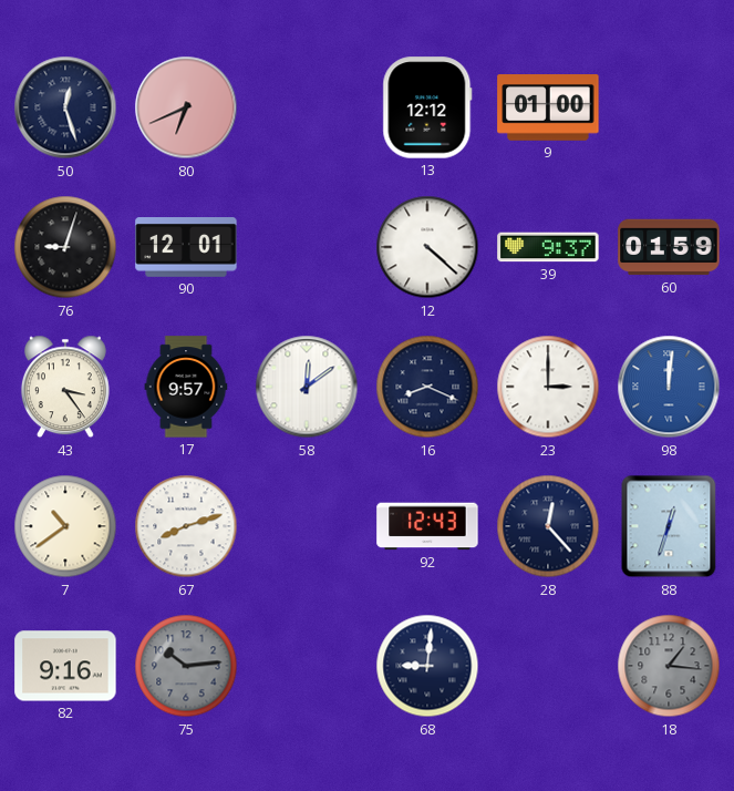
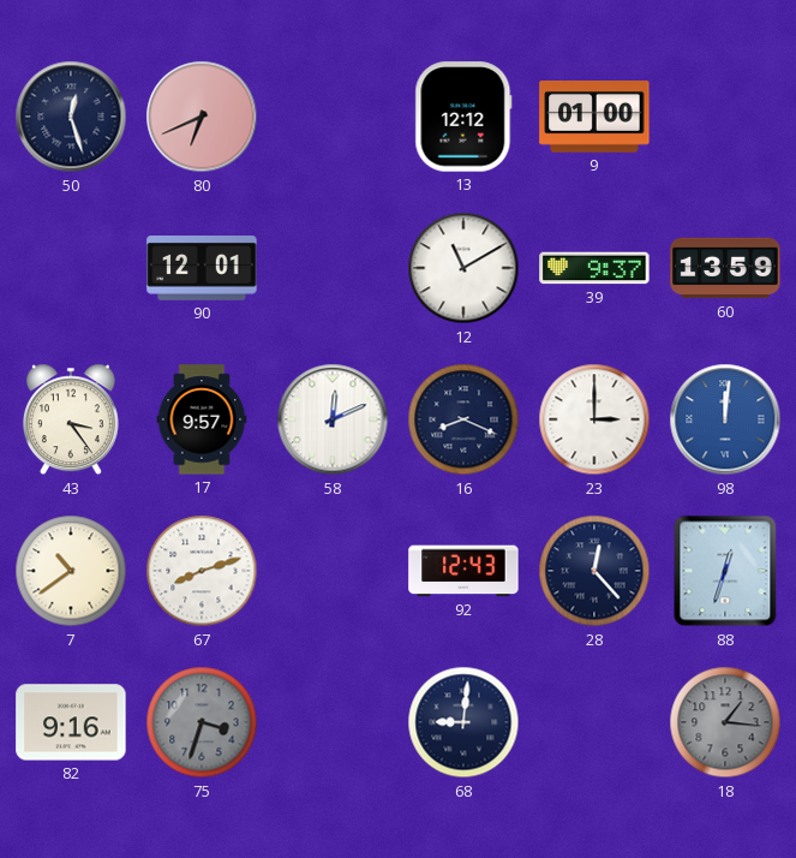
76: 9:03 -> none
12: 4:22 -> 11:10
60: 01:59 -> 13:59
58: 12:09 -> 12:11
75: 10:14 -> 3:33
